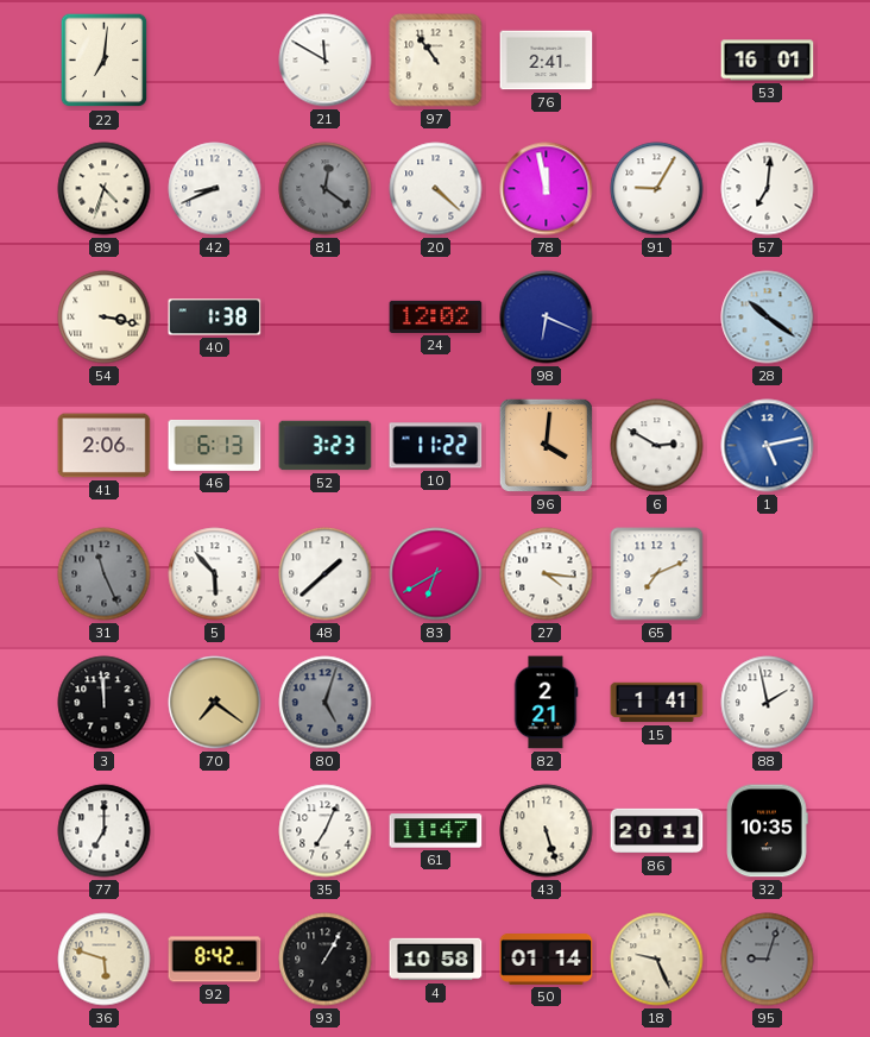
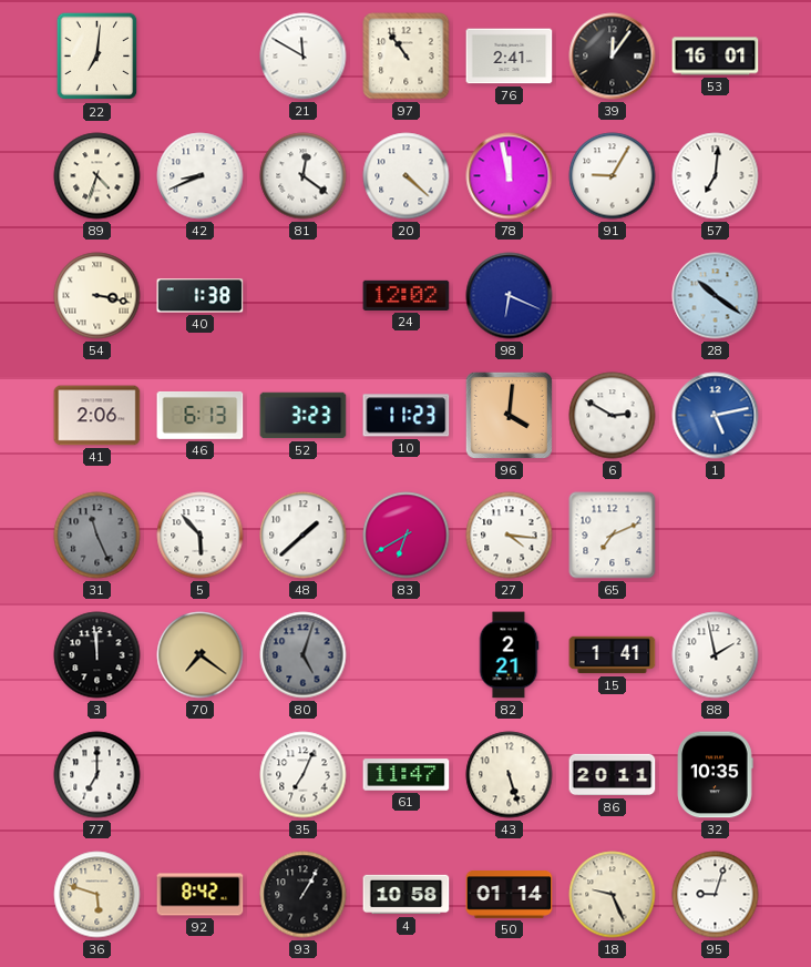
39: none -> 12:06
81 dial: grey -> white
10: 11:22 -> 11:23
95 dial: grey -> white
